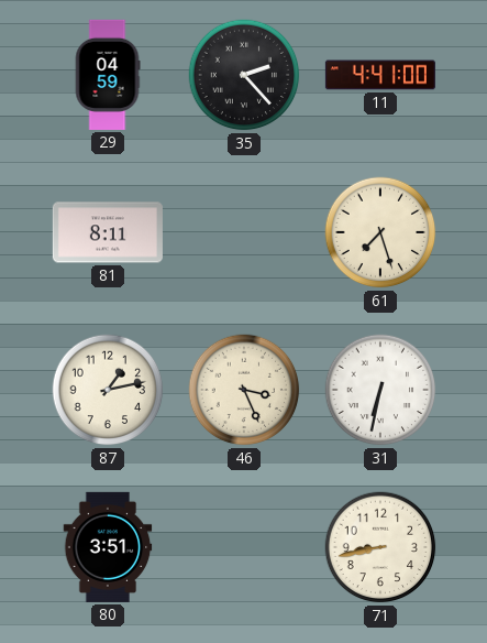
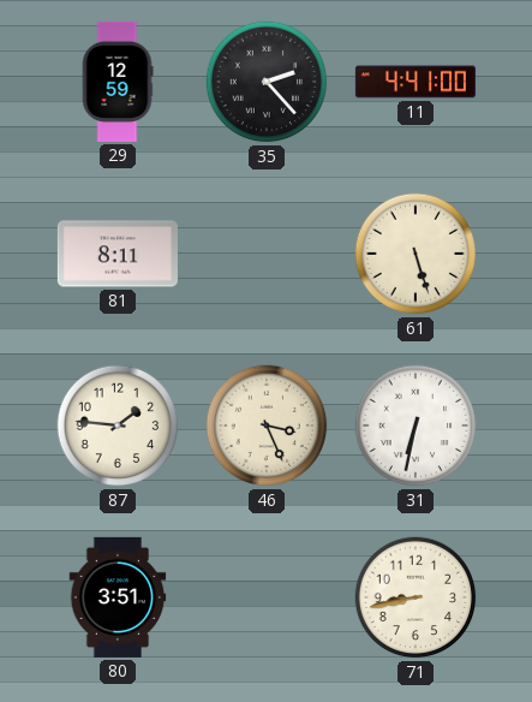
29: 04:59 -> 12:59
61: 7:27 -> 5:27
87: 1:13 -> 1:46
